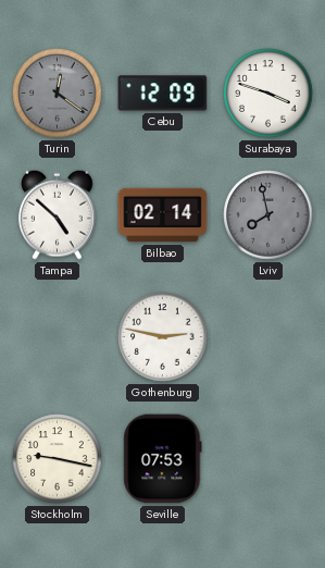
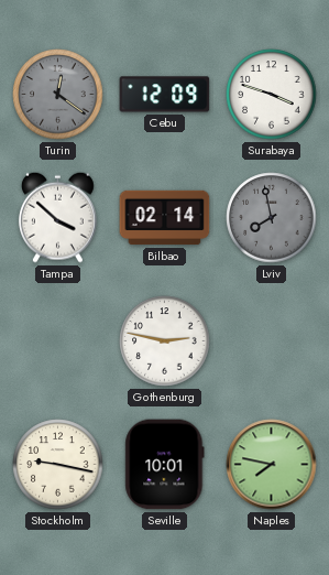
Tampa: 4:52 -> 3:52
Seville: 07:53 -> 10:01
Naples: none -> 7:47
